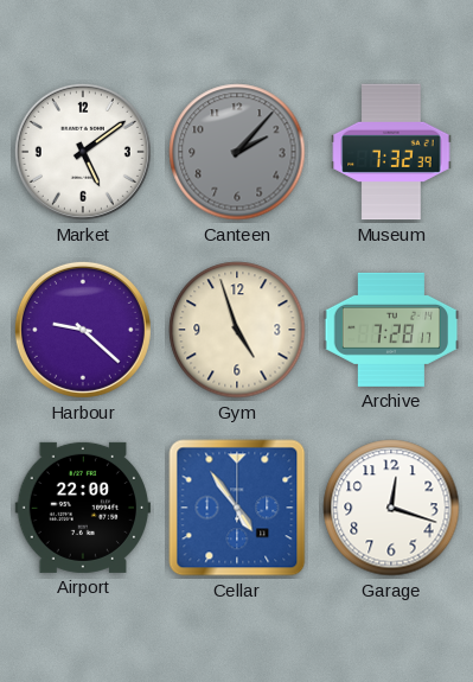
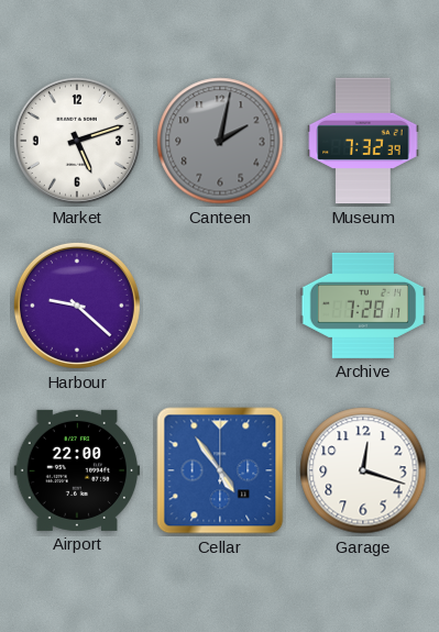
Market: 5:09 -> 5:12
Canteen: 2:07 -> 2:02
Gym: 4:57 -> none
